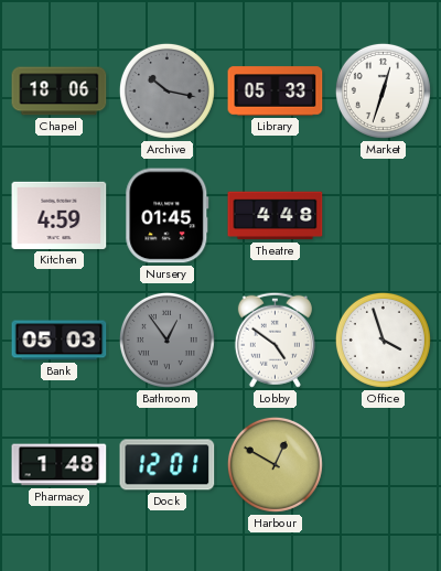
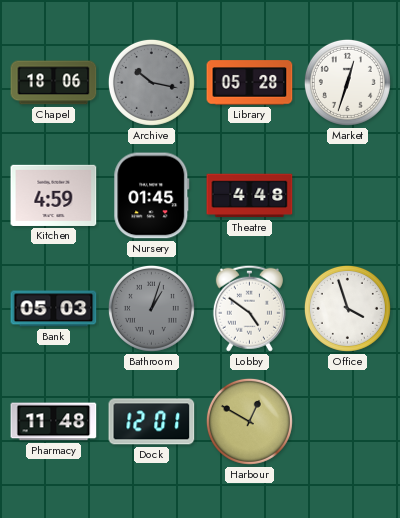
Library: 05:33 -> 05:28
Bathroom: 12:54 -> 1:03
Pharmacy: 1:48 -> 11:48
